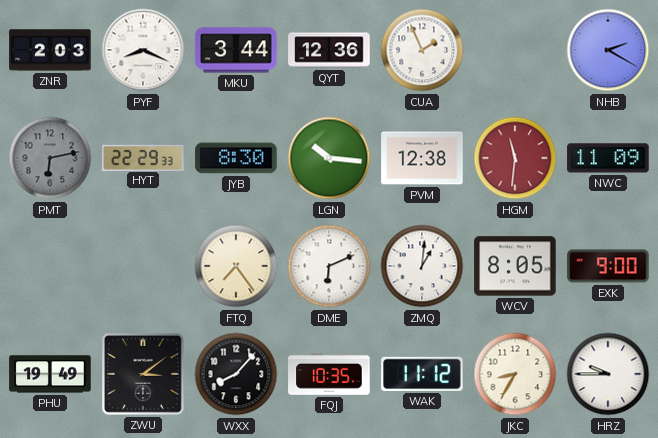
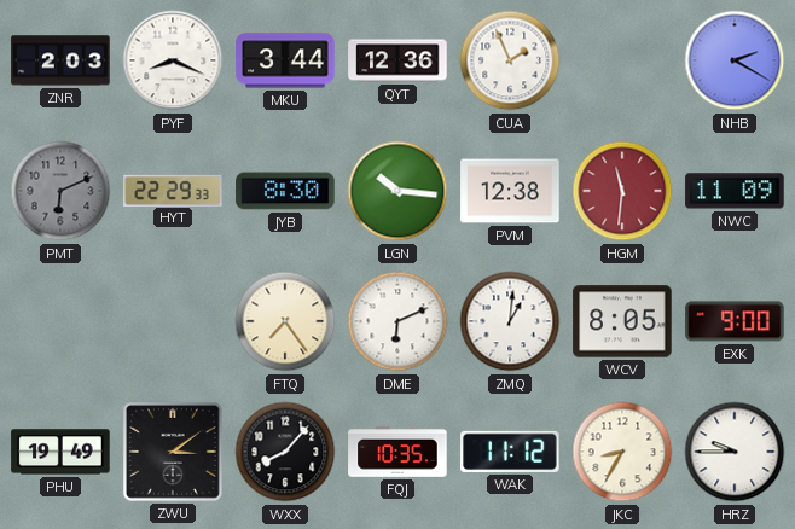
PMT: 6:13 -> 6:11
